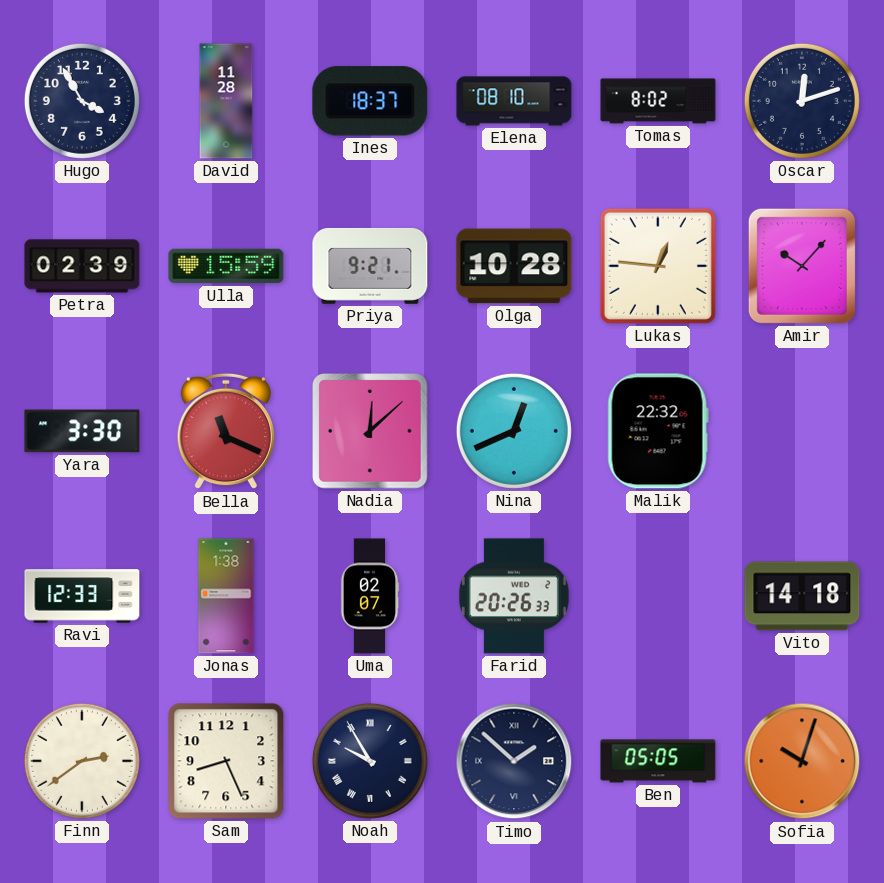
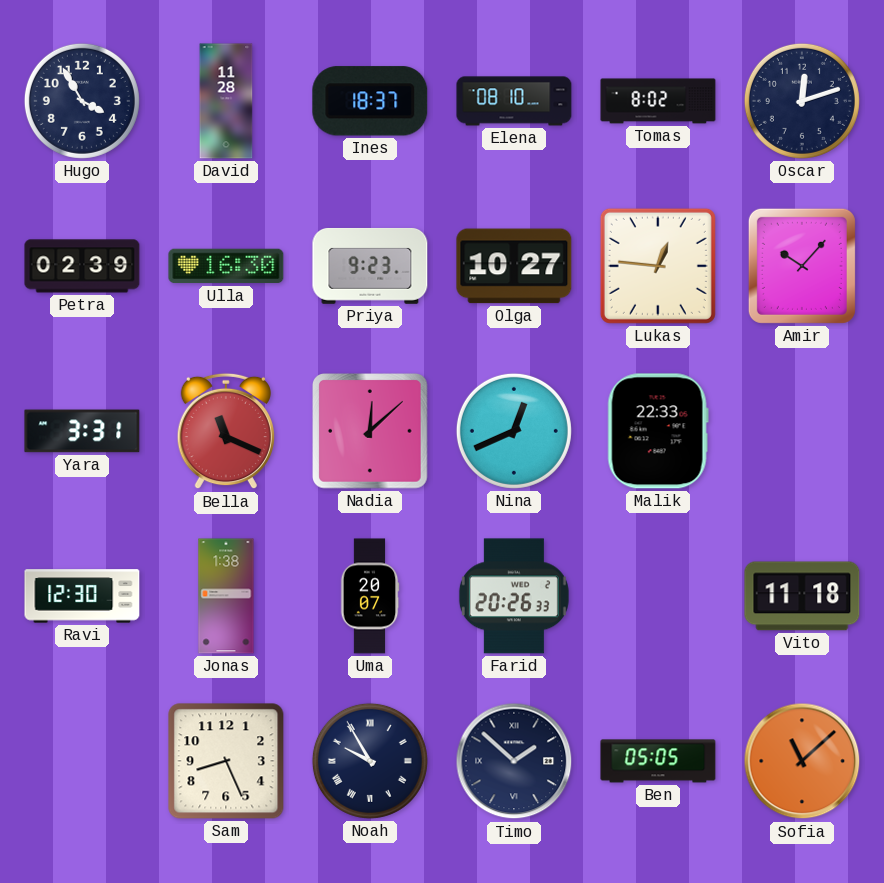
Ulla: 15:59 -> 16:30
Priya: 9:21 -> 9:23
Olga: 10:28 -> 10:27
Yara: 3:30 -> 3:31
Malik: 22:32 -> 22:33
Ravi: 12:33 -> 12:30
Uma: 02:07 -> 20:07
Vito: 14:18 -> 11:18
Finn: 2:39 -> none
Sofia: 10:03 -> 11:08
